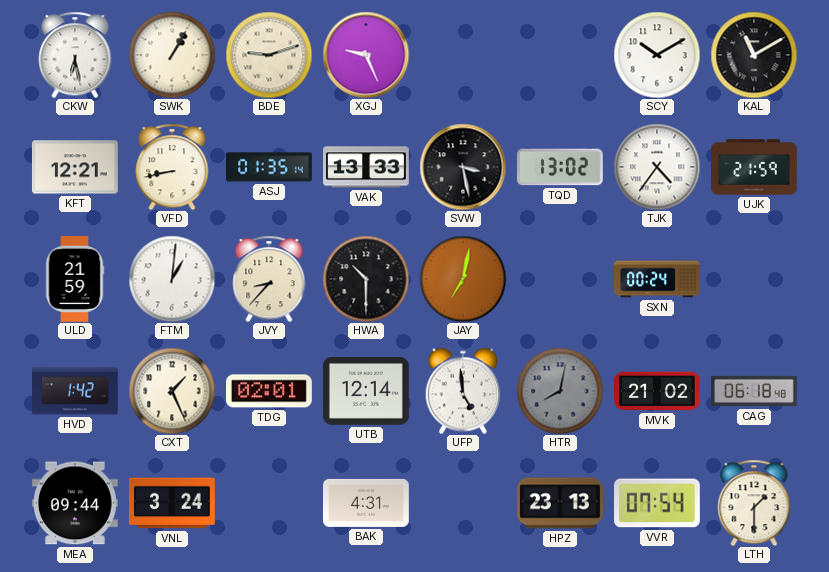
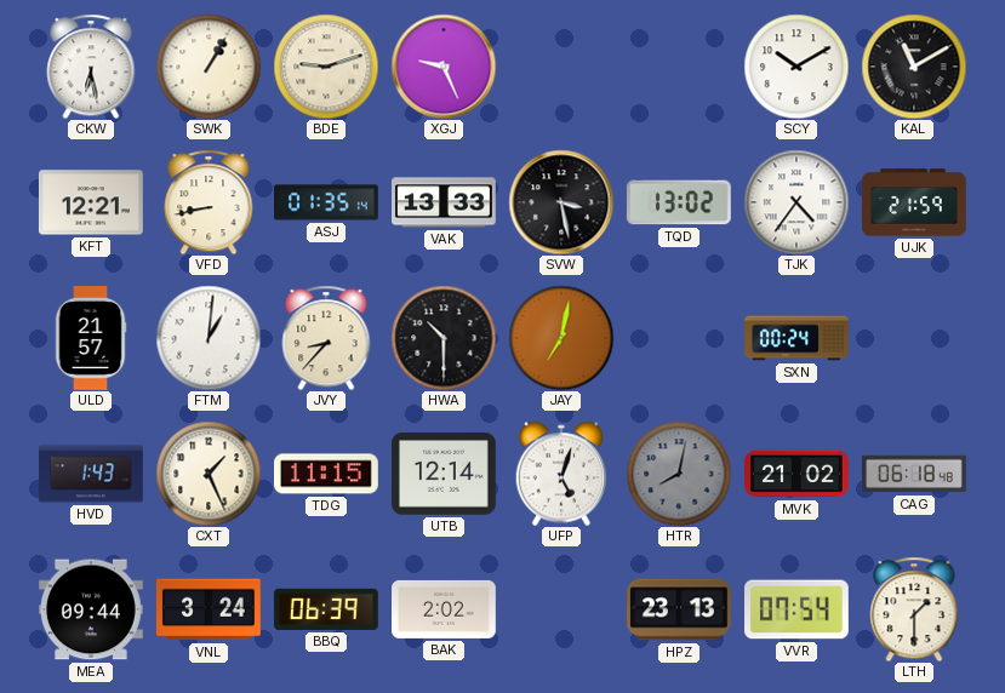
ULD: 21:59 -> 21:57
HVD: 1:42 -> 1:43
TDG: 02:01 -> 11:15
UFP: 4:59 -> 5:03
BBQ: none -> 06:39
BAK: 4:31 -> 2:02
